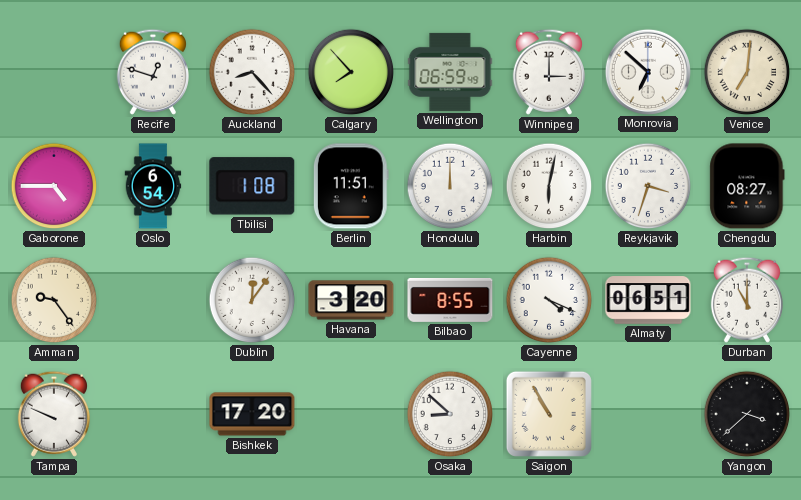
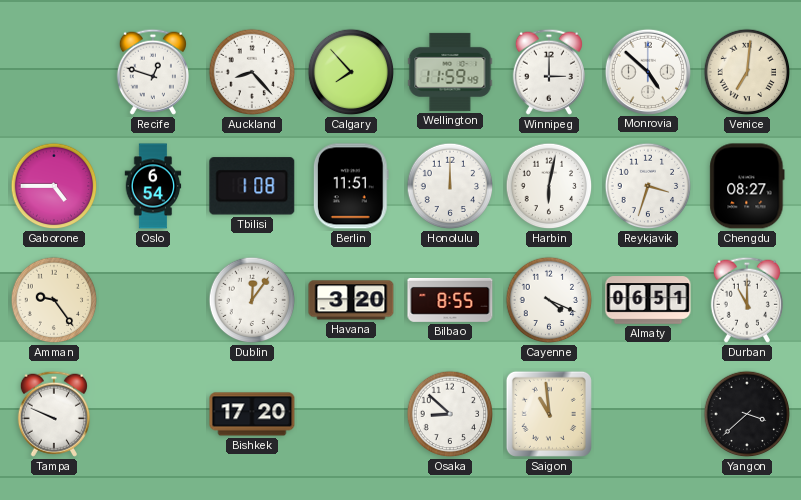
Wellington: 06:59 -> 11:59
Monrovia: 6:52 -> 4:52
Saigon: 10:55 -> 10:59
